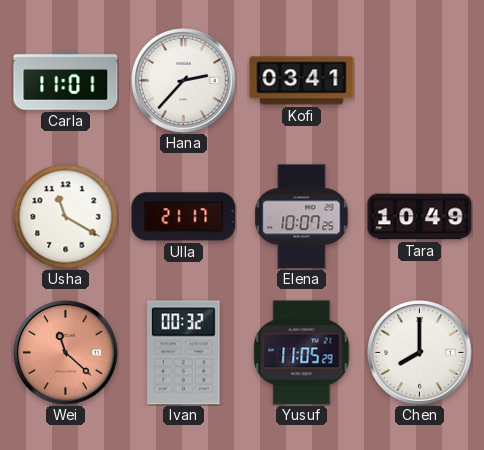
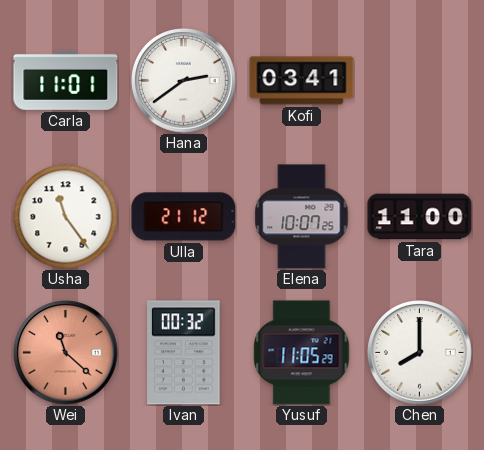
Hana: 2:37 -> 2:39
Usha: 11:20 -> 11:24
Ulla: 21:17 -> 21:12
Tara: 10:49 -> 11:00
